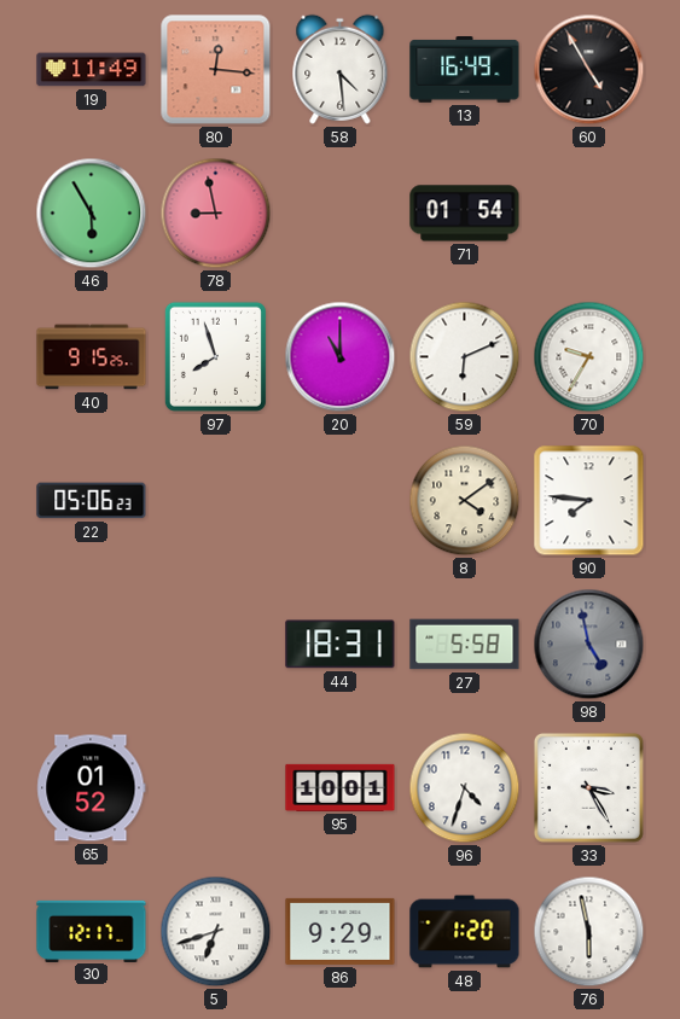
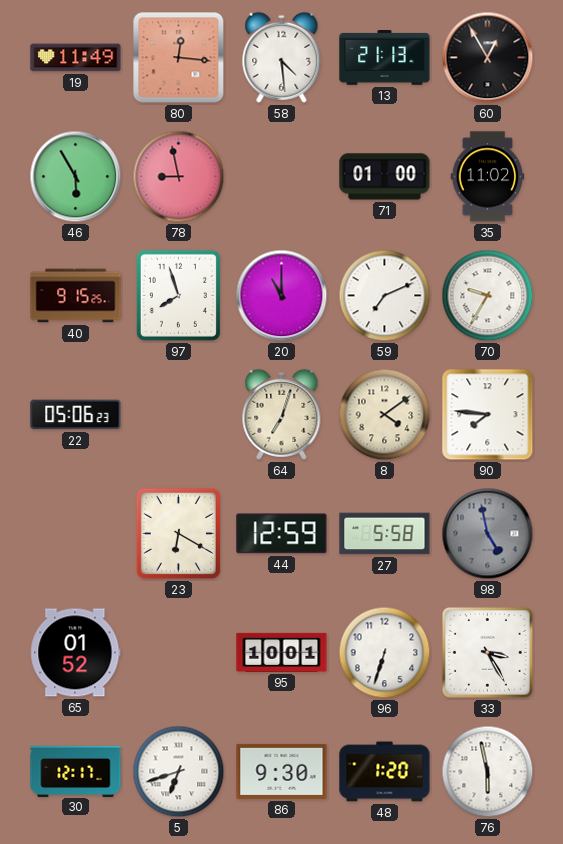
13: 16:49 -> 21:13
60: 4:55 -> 12:55
71: 01:54 -> 01:00
35: none -> 11:02
59: 6:11 -> 7:11
64: none -> 7:03
23: none -> 6:20
44: 18:31 -> 12:59
96: 4:33 -> 6:33
86: 9:29 -> 9:30
